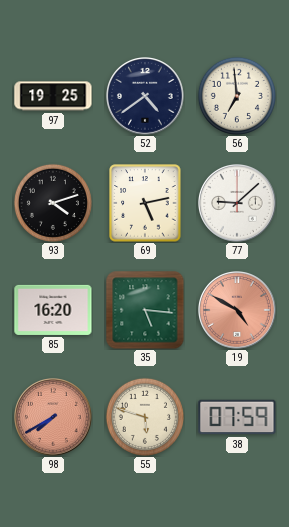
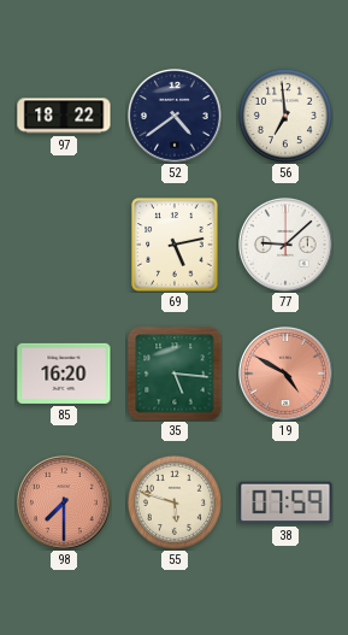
97: 19:25 -> 18:22
93: 4:12 -> none
98: 7:40 -> 7:30
